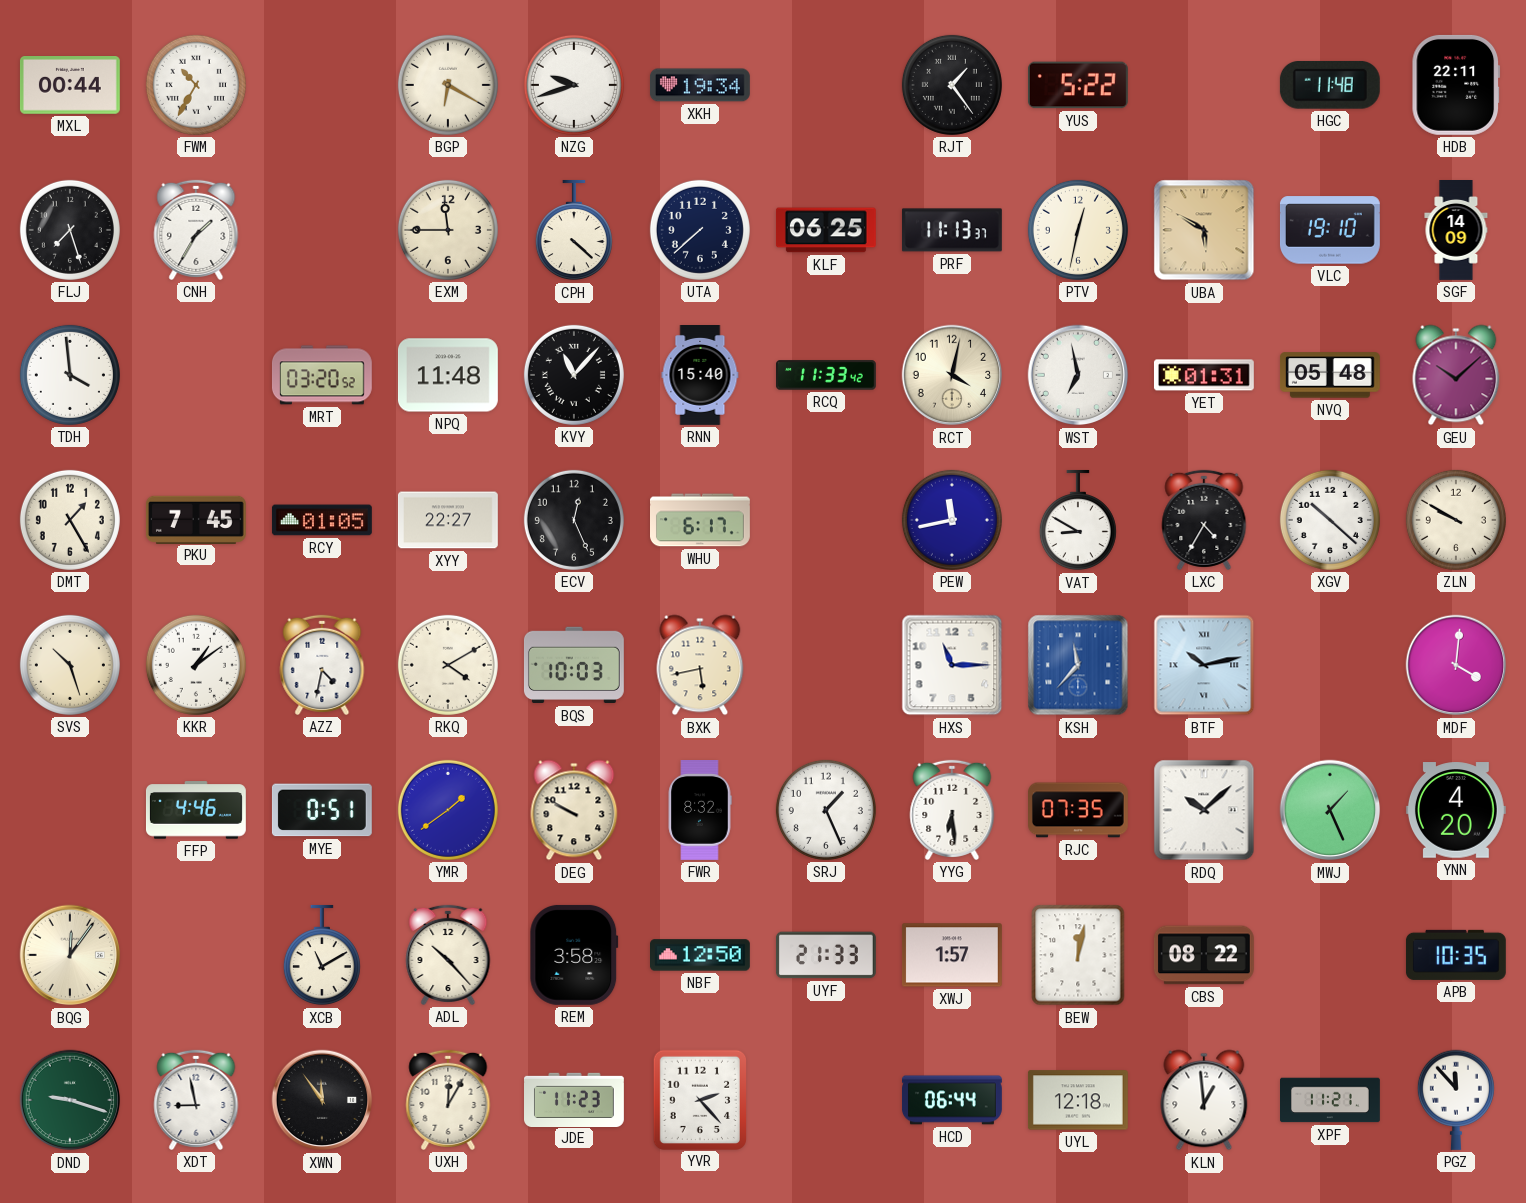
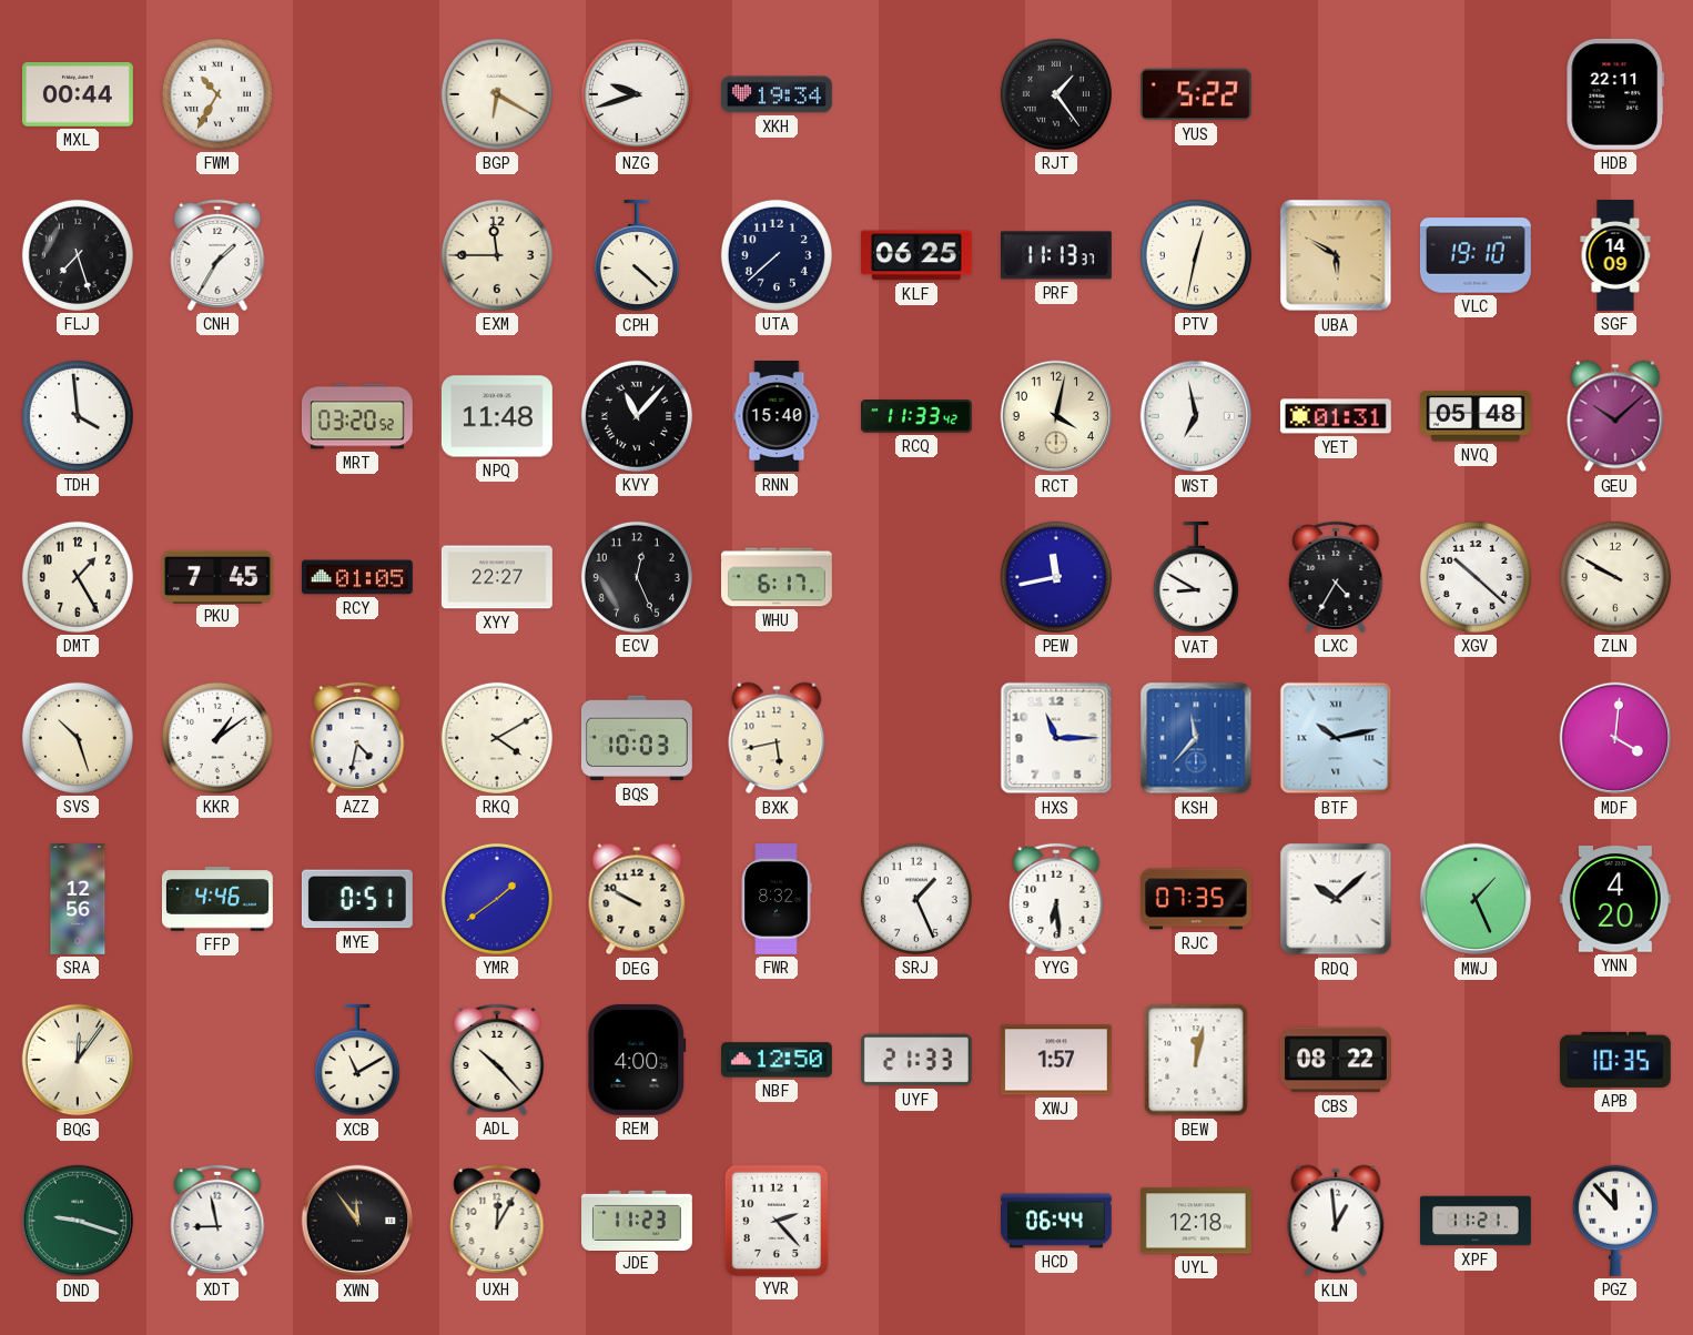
HGC: 11:48 -> none
SRA: none -> 12:56
REM: 3:58 -> 4:00
